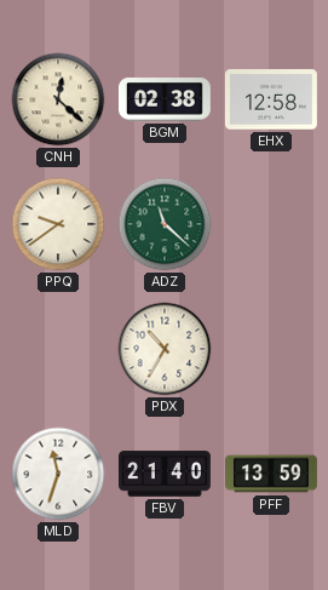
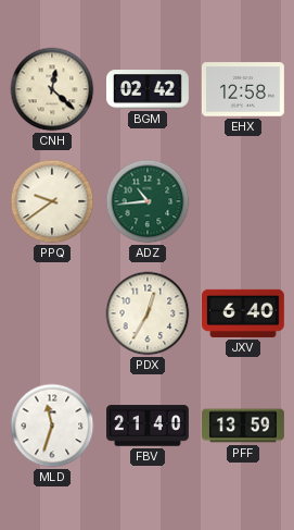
BGM: 02:38 -> 02:42
ADZ: 11:22 -> 10:44
PDX: 10:35 -> 12:35
JXV: none -> 6:40
